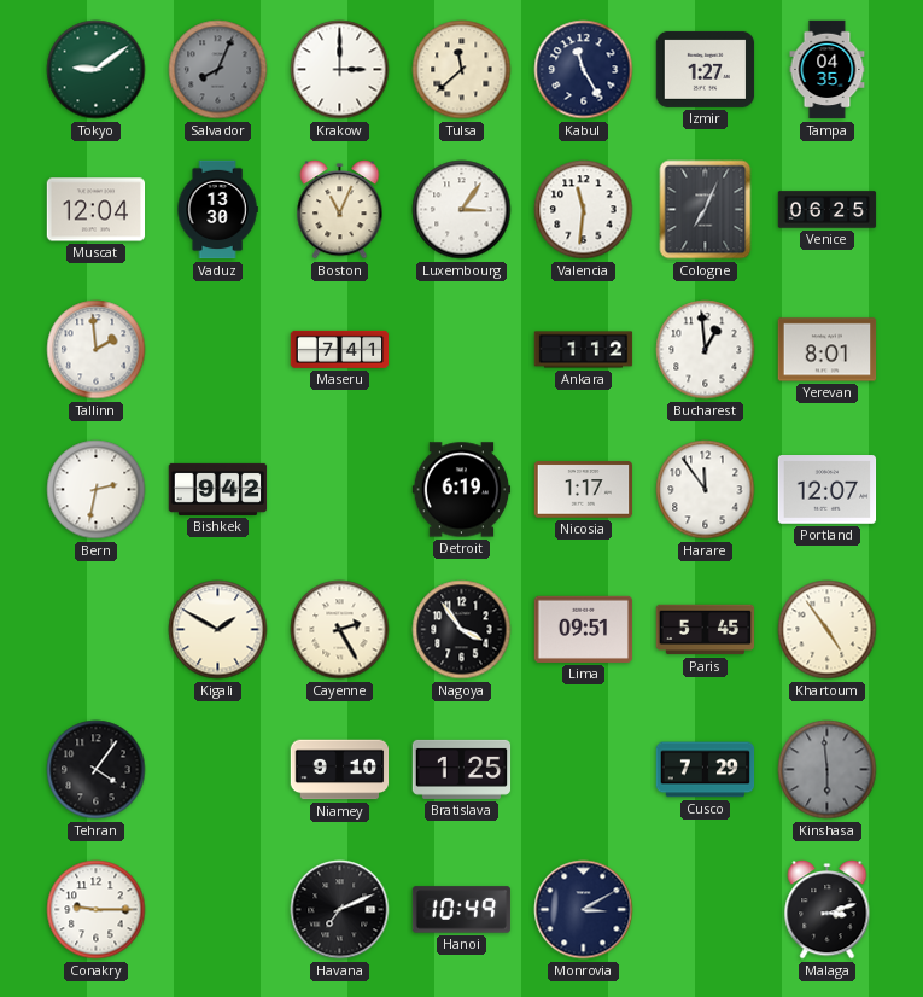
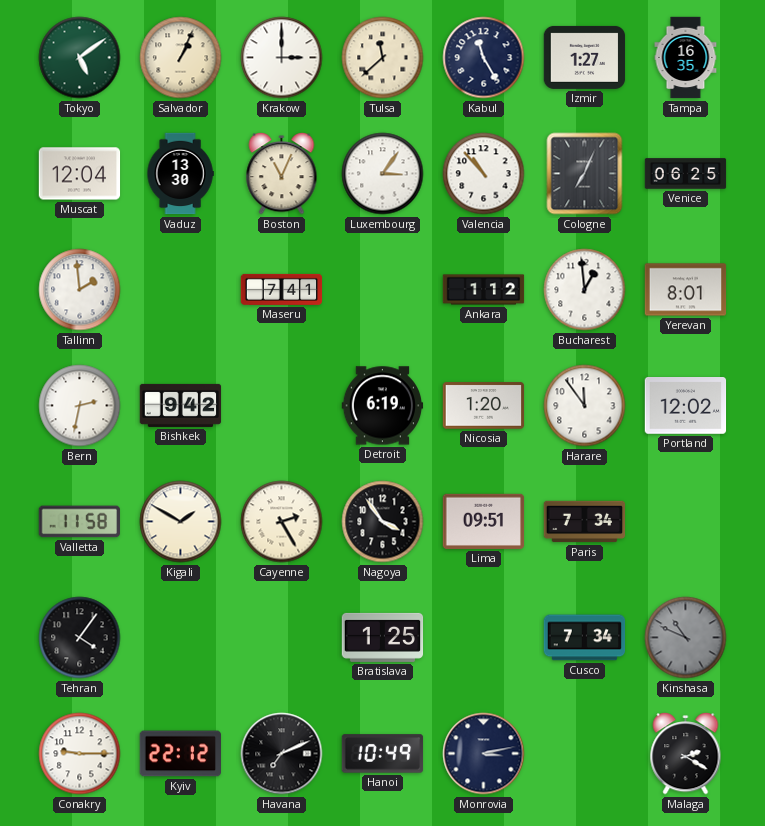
Tokyo: 9:09 -> 5:09
Salvador: 8:04 -> 1:04
Salvador dial: grey -> cream
Tampa: 04:35 -> 16:35
Valencia: 11:31 -> 10:53
Nicosia: 1:17 -> 1:20
Portland: 12:07 -> 12:02
Valletta: none -> 11:58
Paris: 5:45 -> 7:34
Khartoum: 4:54 -> none
Niamey: 9:10 -> none
Cusco: 7:29 -> 7:34
Kinshasa: 5:59 -> 10:49
Kyiv: none -> 22:12
Monrovia: 3:10 -> 3:13
Malaga: 3:12 -> 2:20
